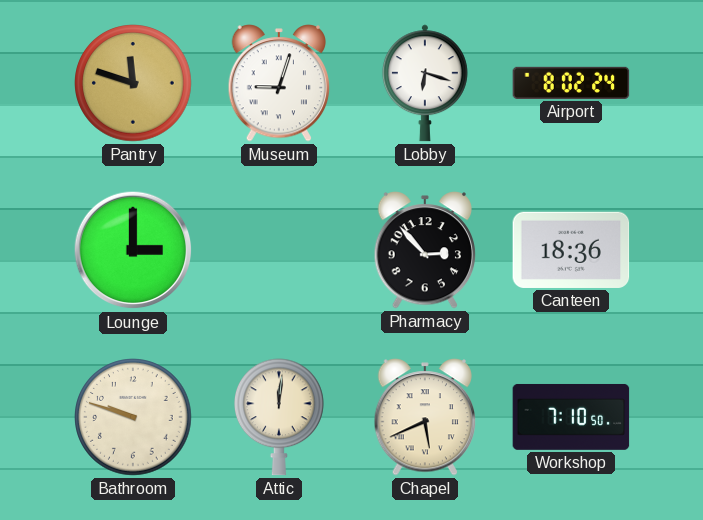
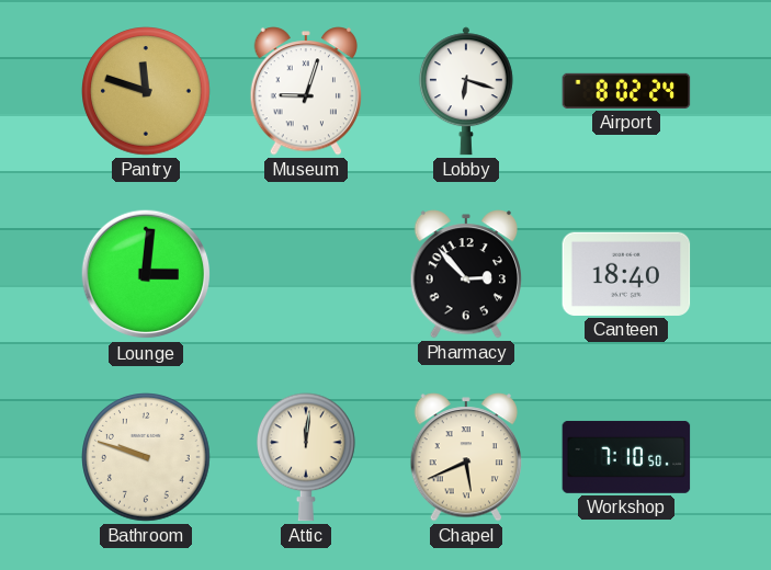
Lounge: 3:00 -> 3:01
Canteen: 18:36 -> 18:40
